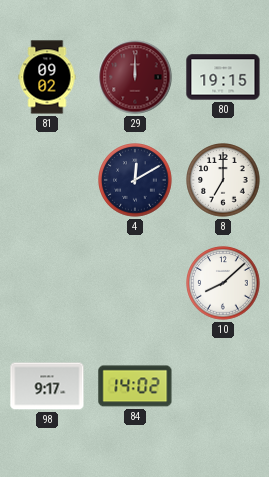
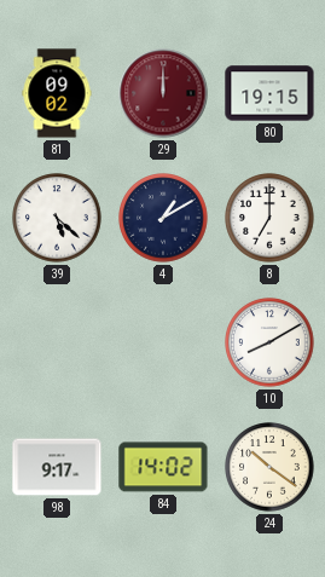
39: none -> 5:22
4: 12:10 -> 1:10
10: 8:08 -> 8:10
24: none -> 10:21
